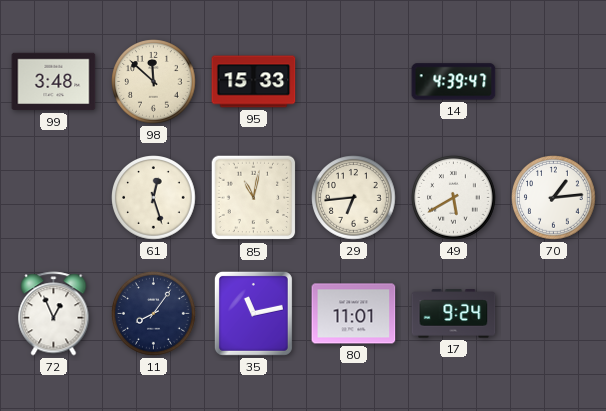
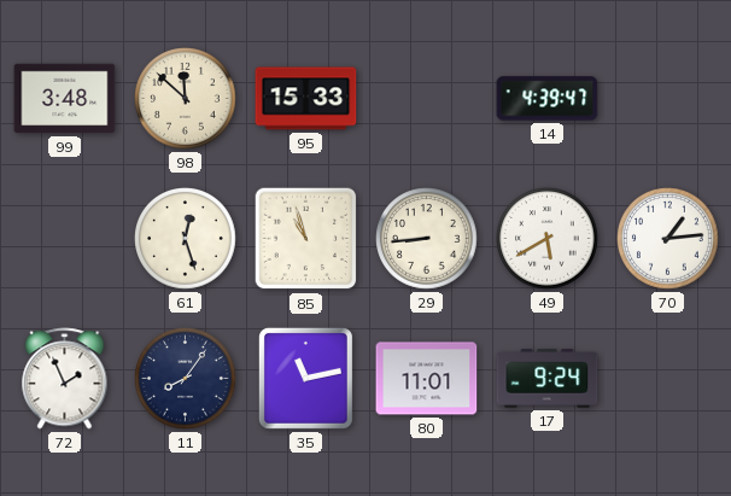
85: 11:02 -> 10:57
29: 6:44 -> 8:44
72: 12:56 -> 1:56
